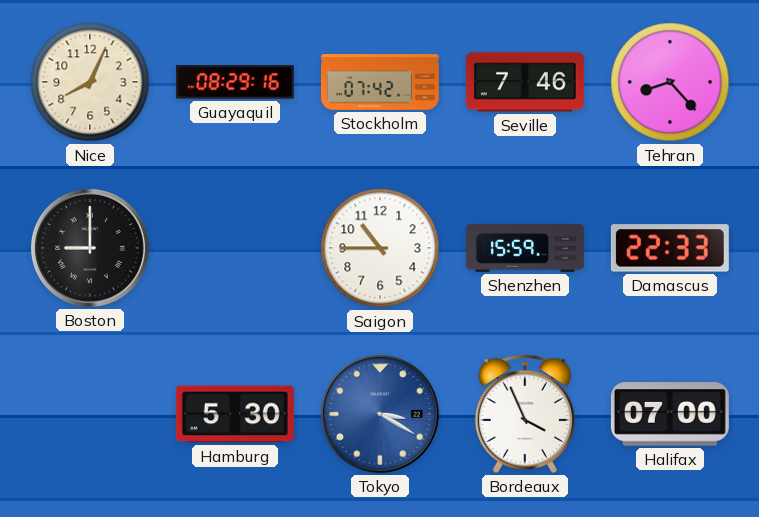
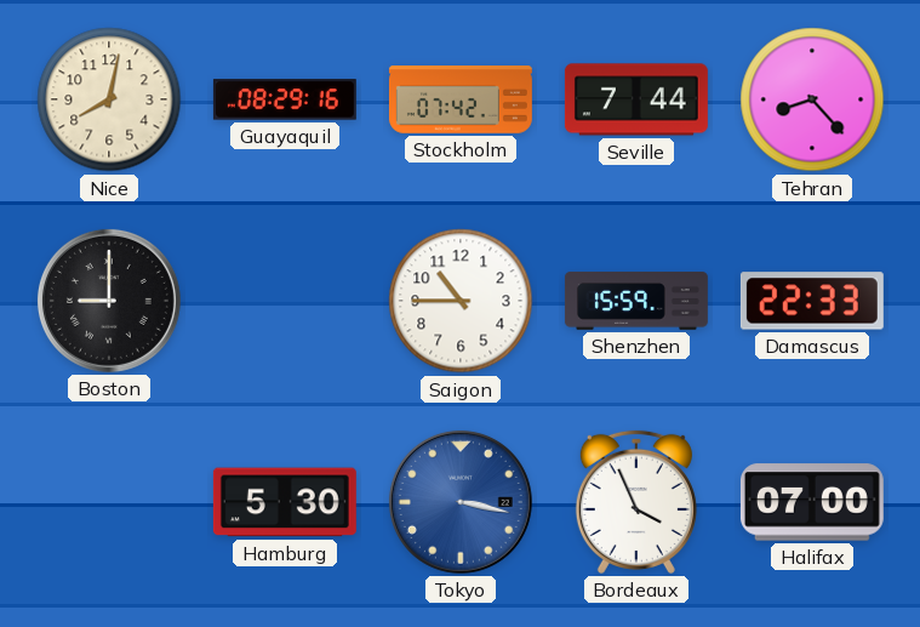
Nice: 8:04 -> 8:02
Seville: 7:46 -> 7:44
Tokyo: 3:20 -> 3:17
